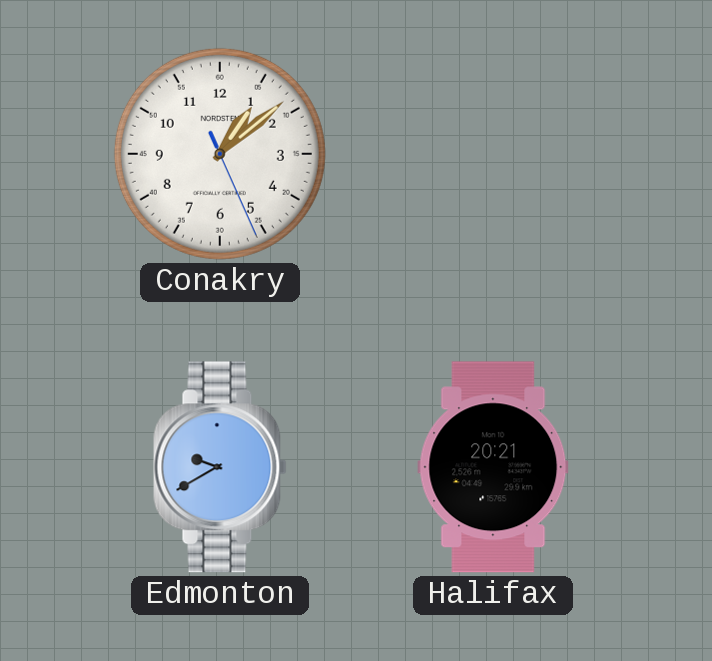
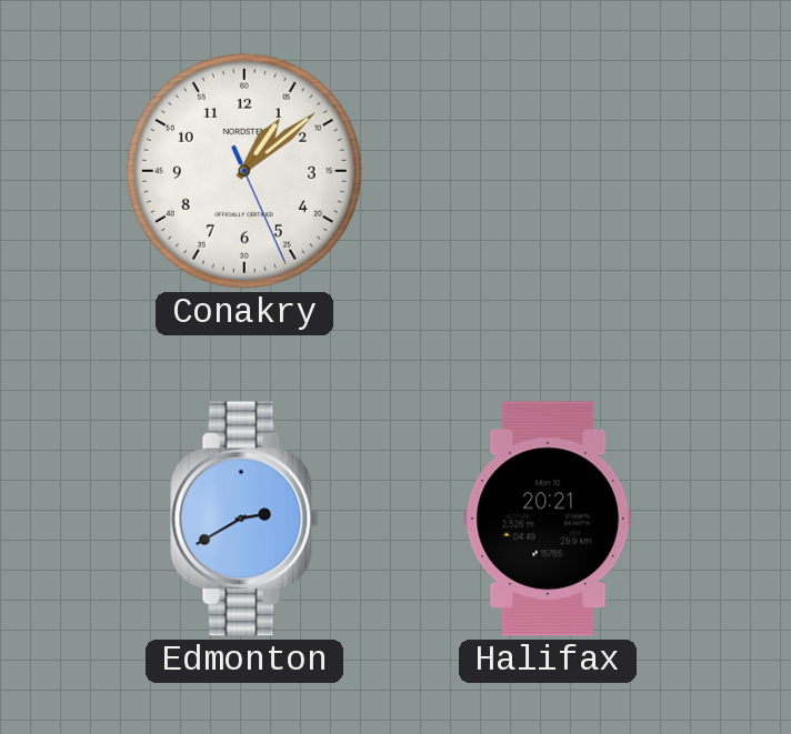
Edmonton: 9:40 -> 2:40
